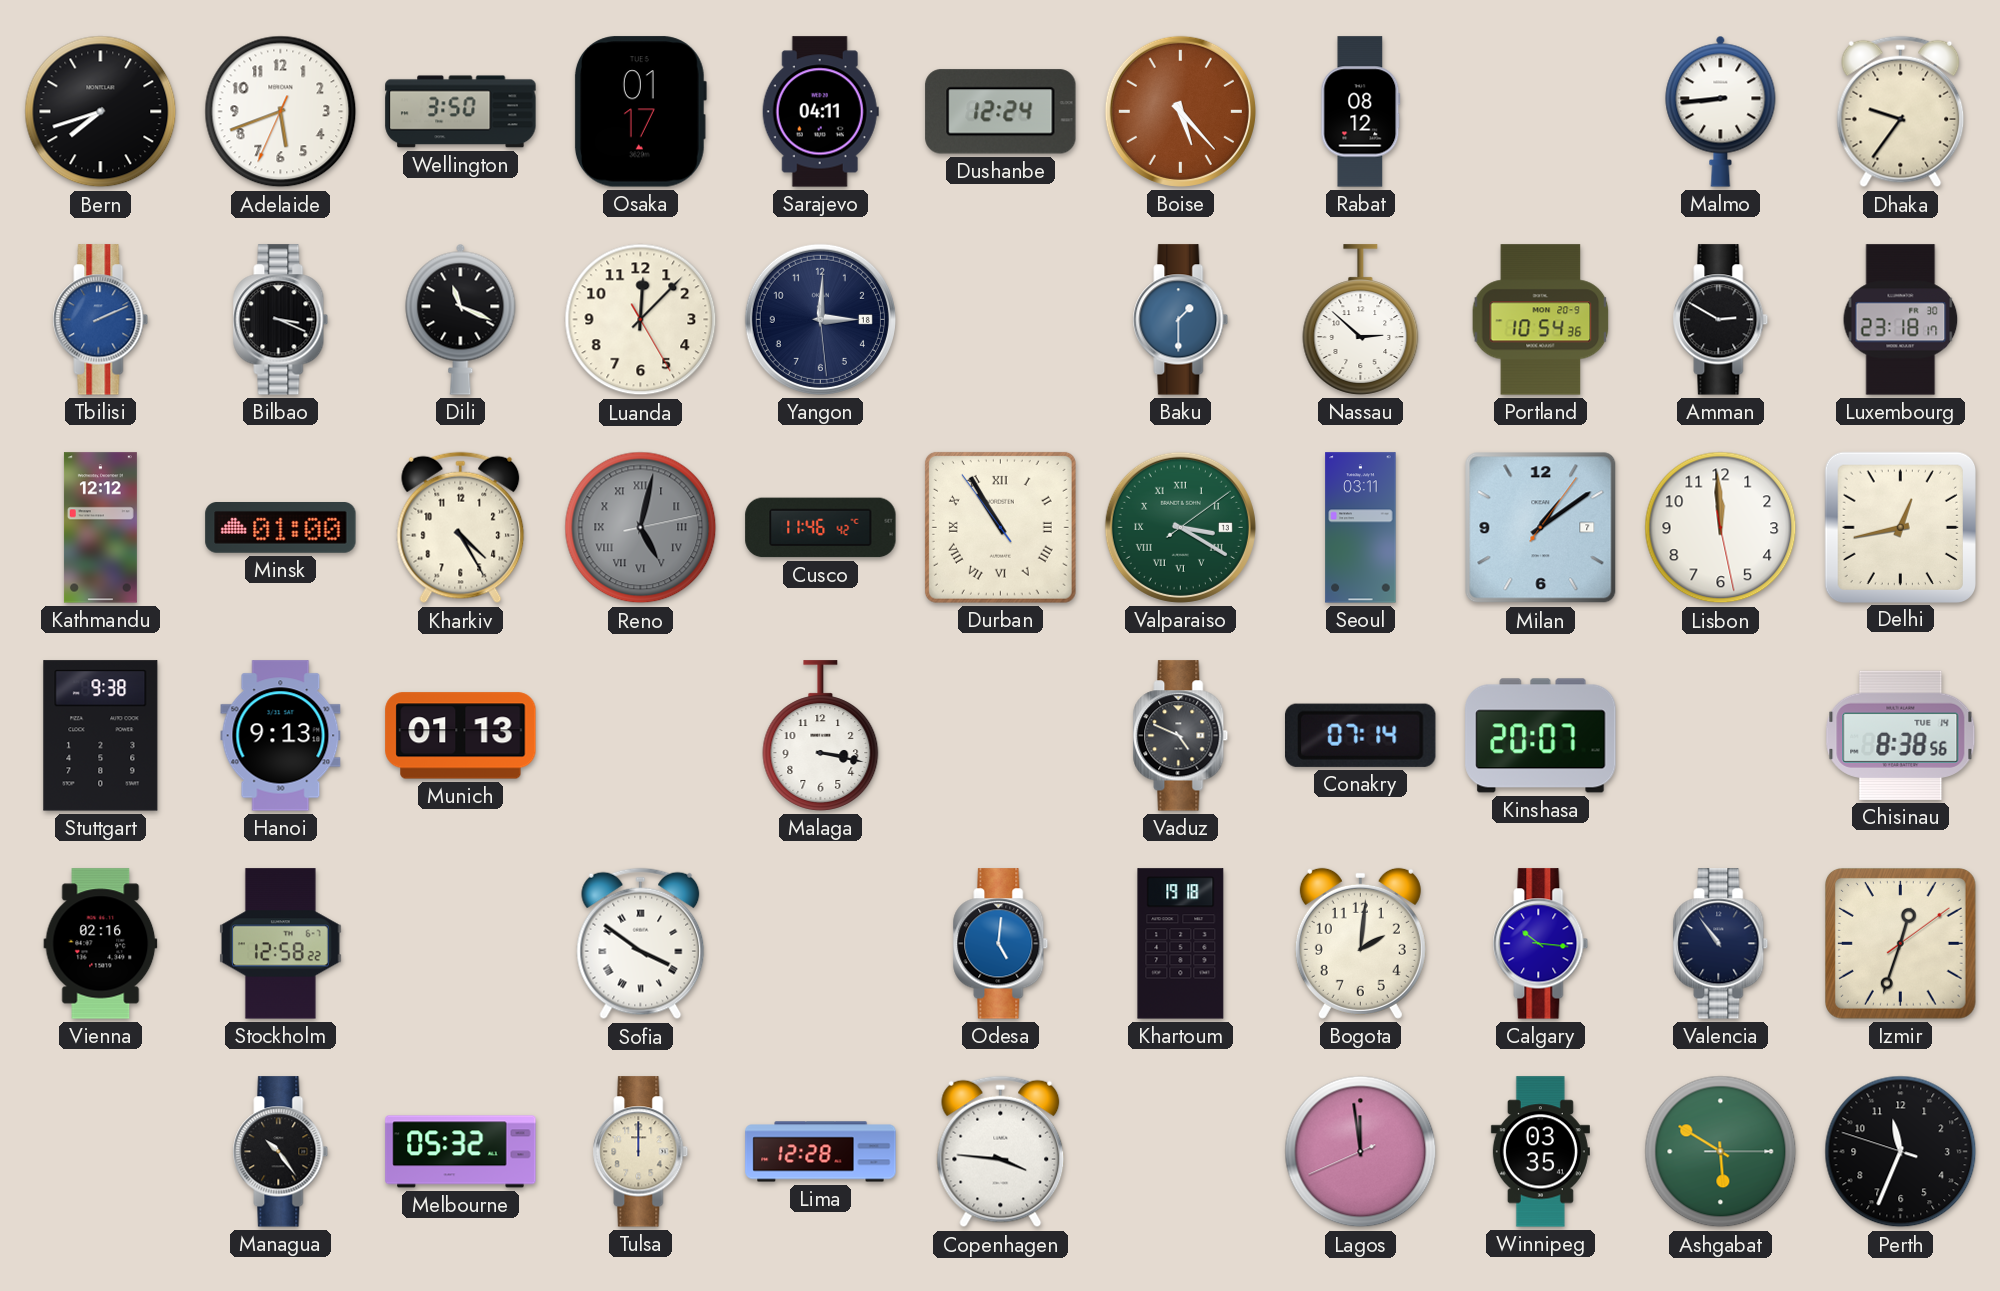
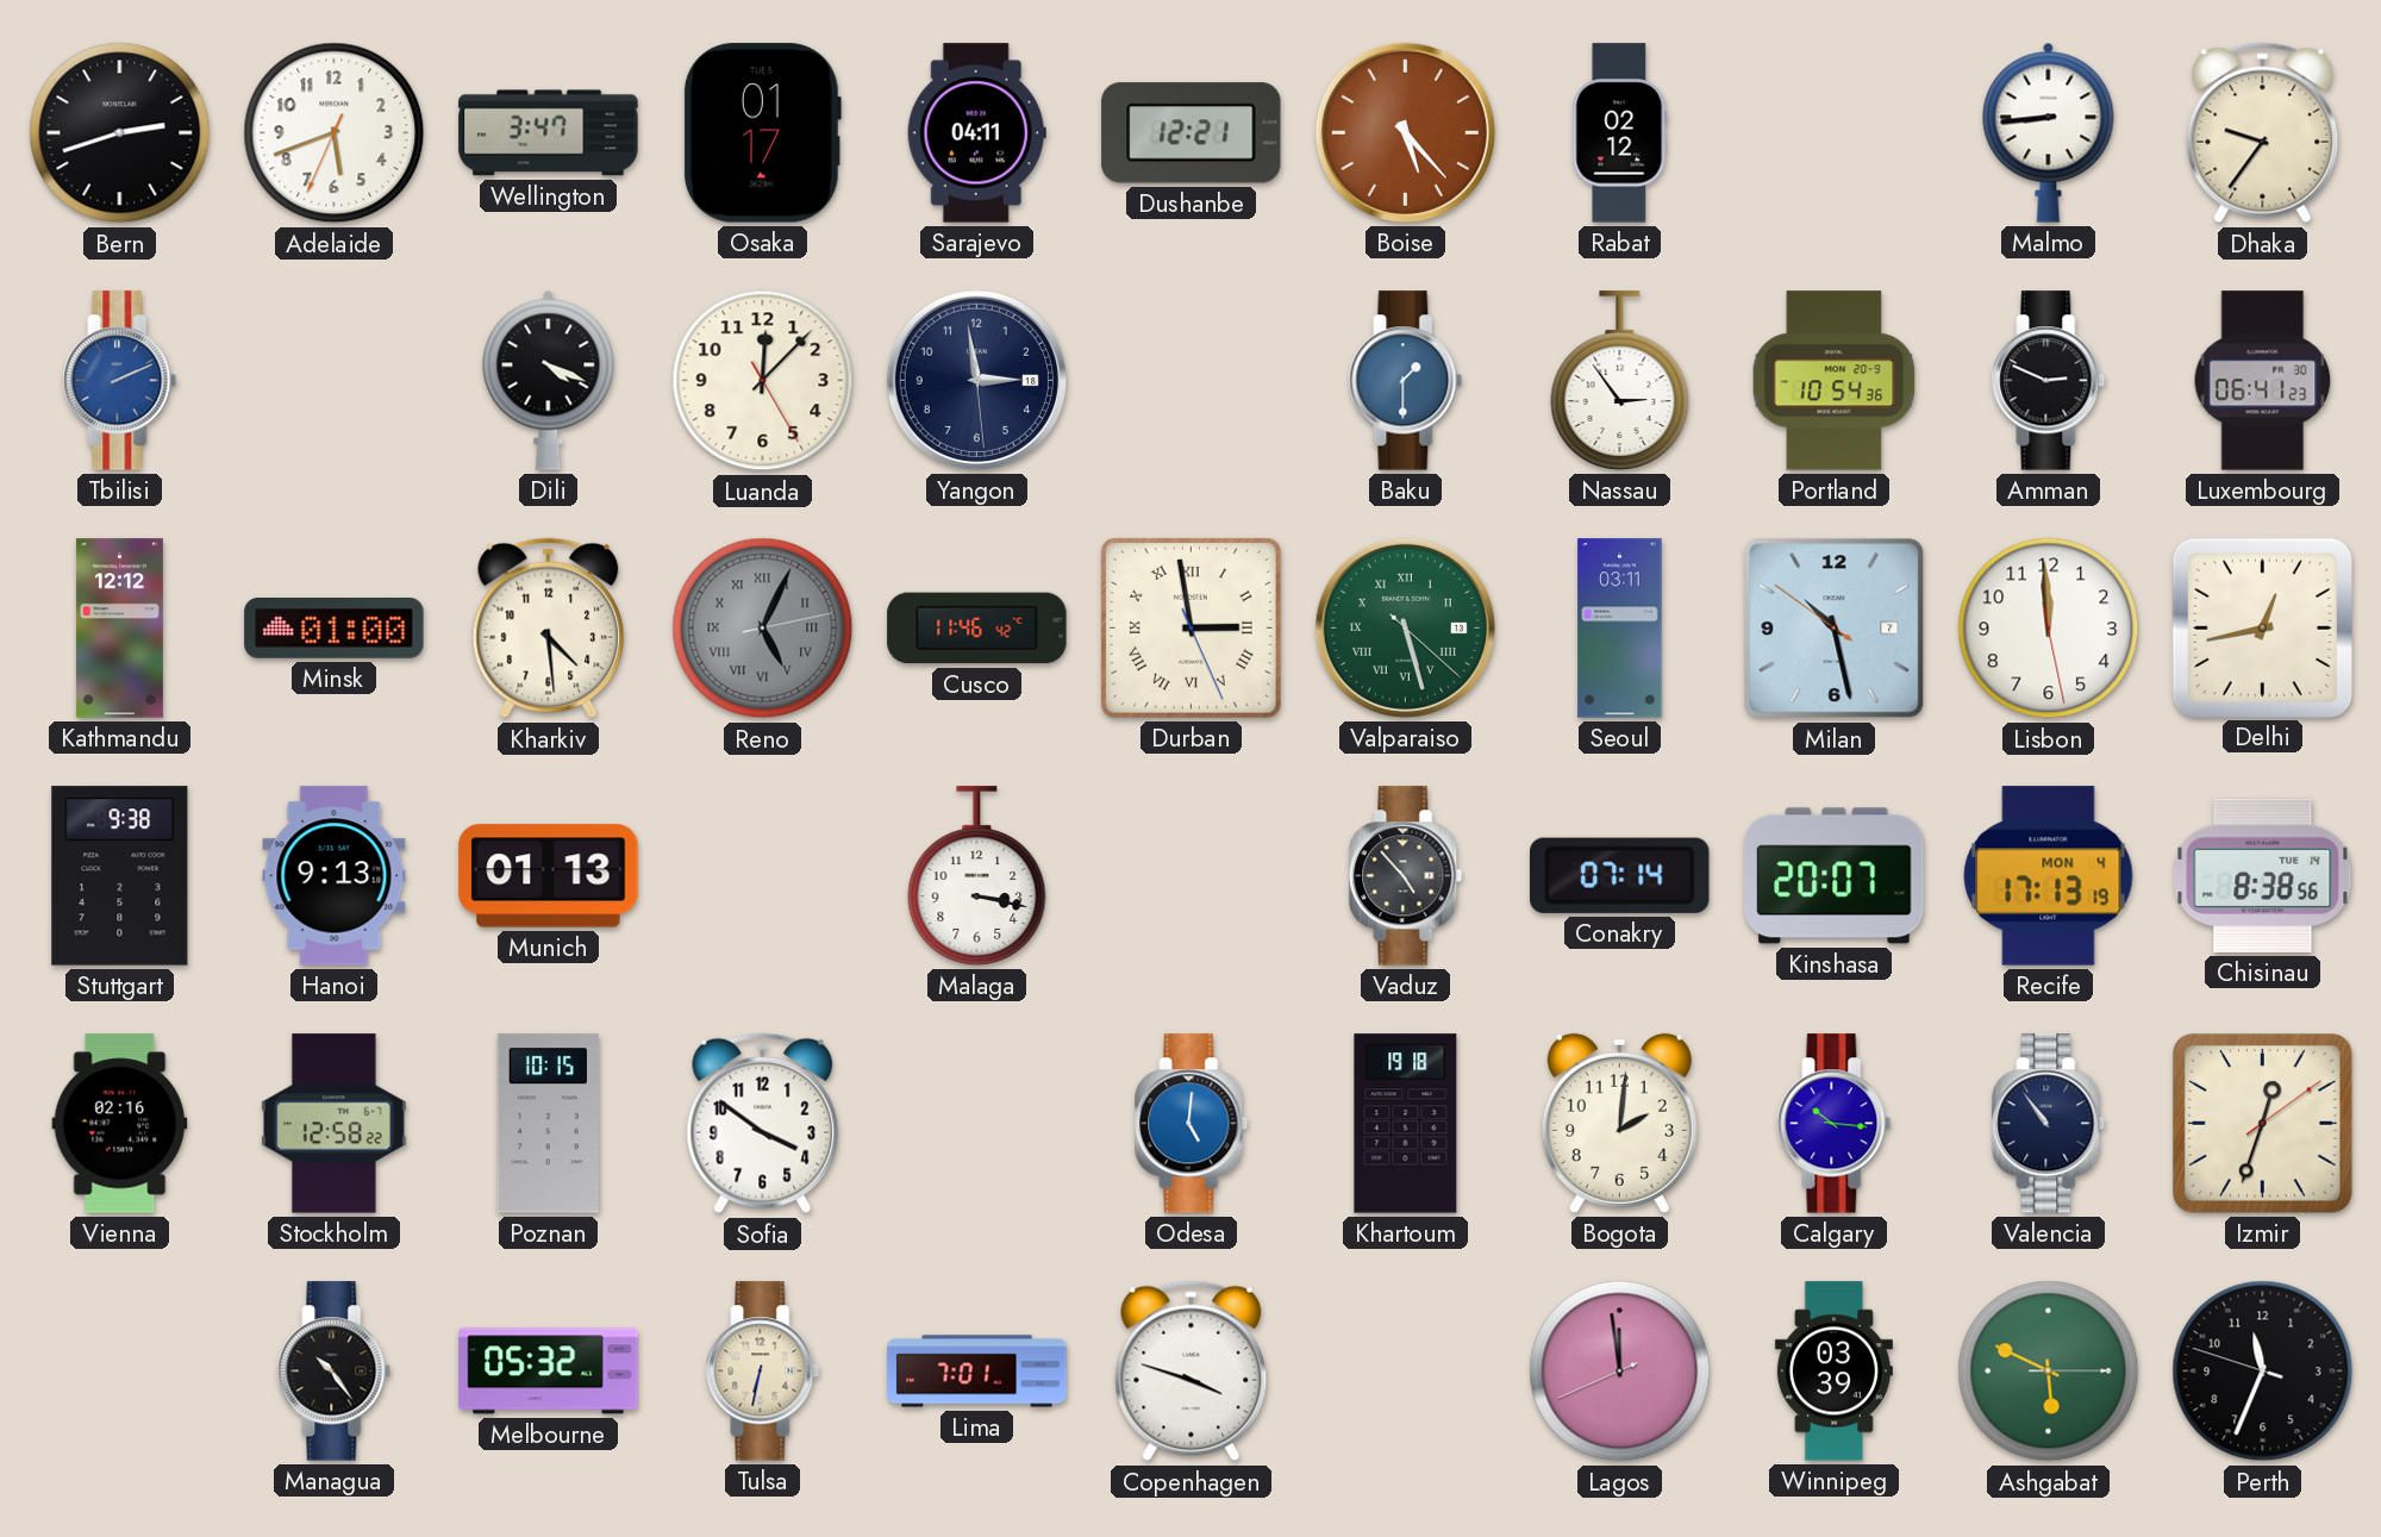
Bern: 7:42 -> 2:42
Wellington: 3:50 -> 3:47
Dushanbe: 12:24 -> 12:21
Rabat: 08:12 -> 02:12
Bilbao: 3:19 -> none
Dili: 11:19 -> 4:19
Yangon: 3:00 -> 2:58
Nassau: 2:52 -> 2:54
Amman: 2:50 -> 2:49
Luxembourg: 23:18 -> 06:41
Kharkiv: 4:25 -> 4:29
Reno: 5:02 -> 5:04
Durban: 10:54 -> 2:58
Valparaiso: 3:20 -> 5:27
Milan: 1:09 -> 10:27
Vaduz: 4:49 -> 4:53
Recife: none -> 17:13
Poznan: none -> 10:15
Sofia numerals: Roman -> Arabic
Tulsa: 12:00 -> 6:32
Lima: 12:28 -> 7:01
Copenhagen: 3:46 -> 3:48
Winnipeg: 03:35 -> 03:39
Ashgabat: 5:50 -> 5:49
